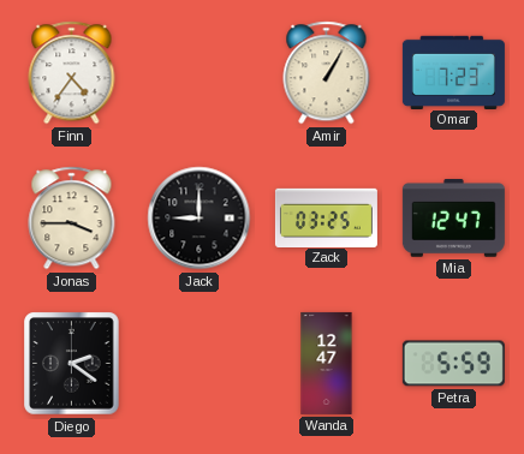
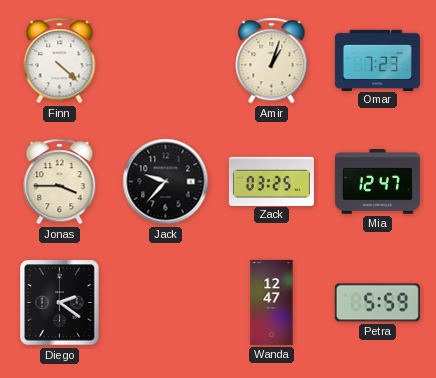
Finn: 4:36 -> 4:22
Amir: 1:05 -> 1:03
Jack: 9:00 -> 9:37
